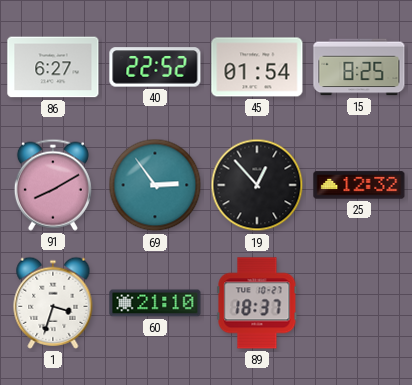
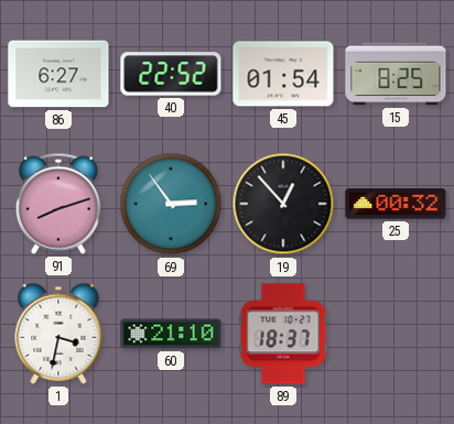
91: 8:10 -> 8:12
25: 12:32 -> 00:32
1: 3:33 -> 3:32
